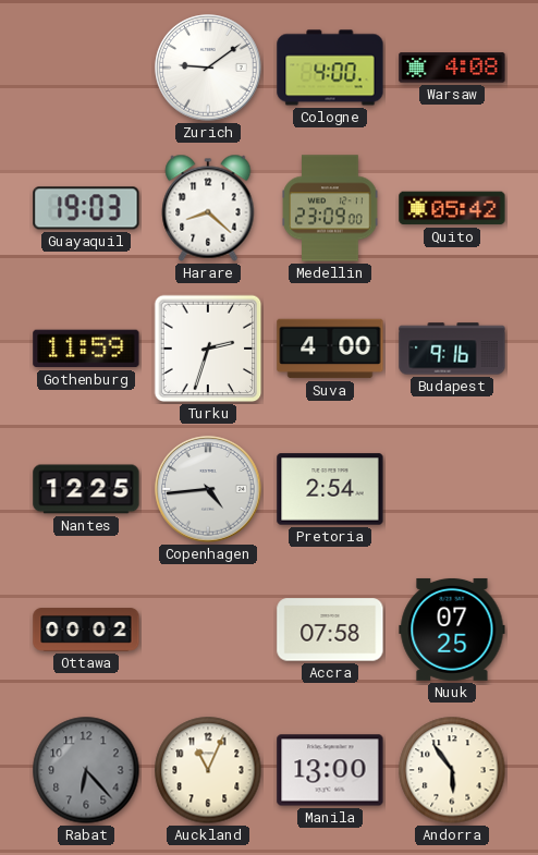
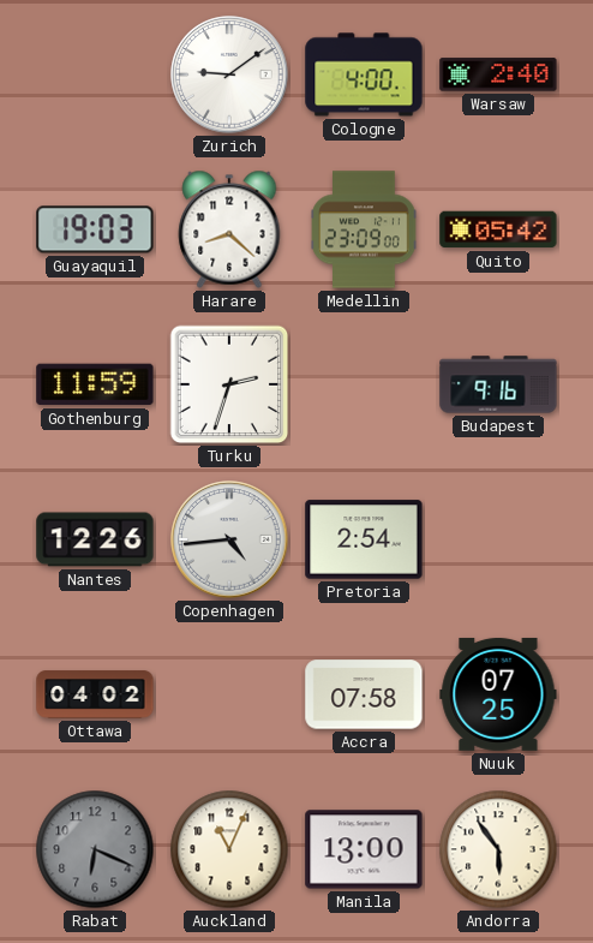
Warsaw: 4:08 -> 2:40
Suva: 4:00 -> none
Nantes: 12:25 -> 12:26
Ottawa: 00:02 -> 04:02
Rabat: 6:23 -> 6:19
